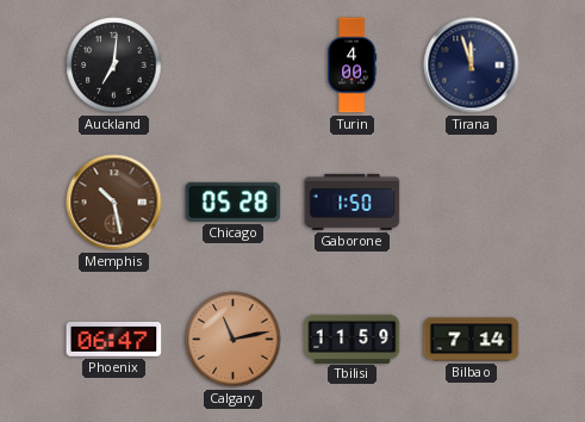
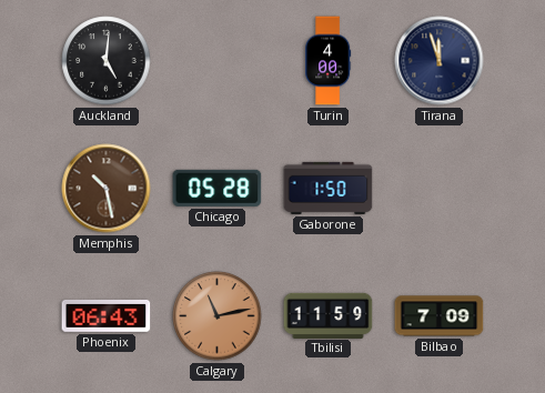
Auckland: 7:01 -> 5:01
Phoenix: 06:47 -> 06:43
Bilbao: 7:14 -> 7:09
